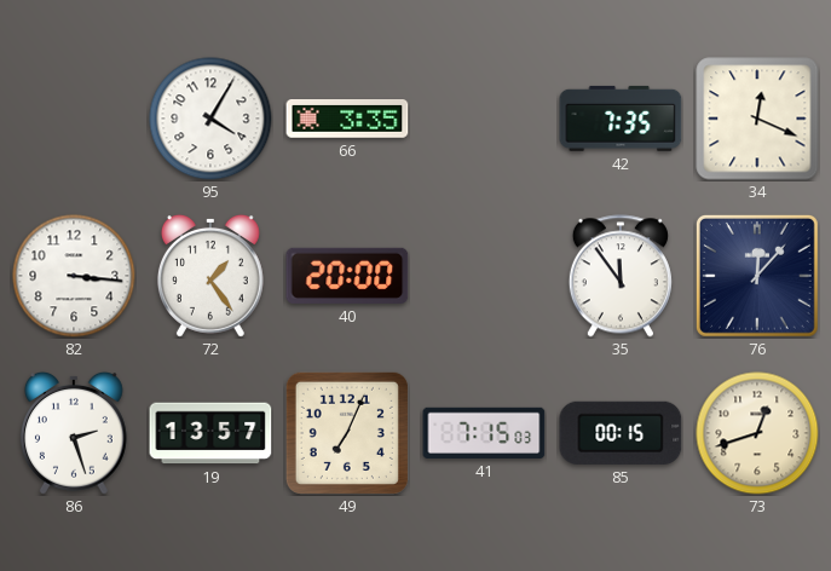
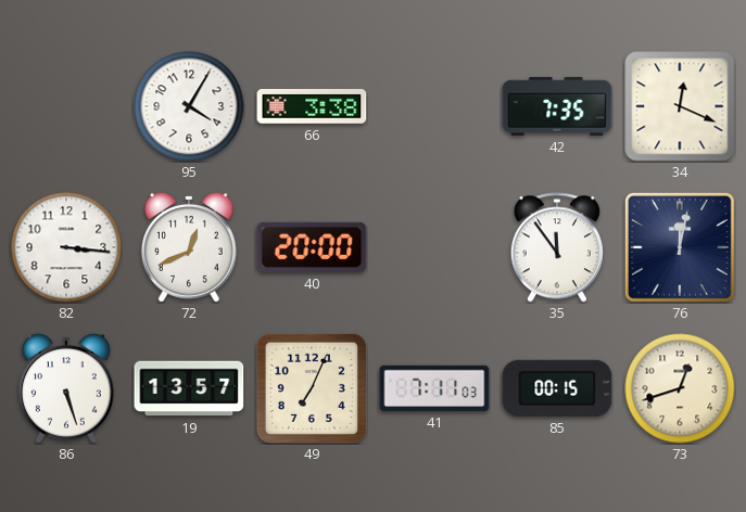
66: 3:35 -> 3:38
72: 1:24 -> 12:41
76: 12:07 -> 12:02
86: 2:27 -> 5:27
41: 7:15 -> 7:11
